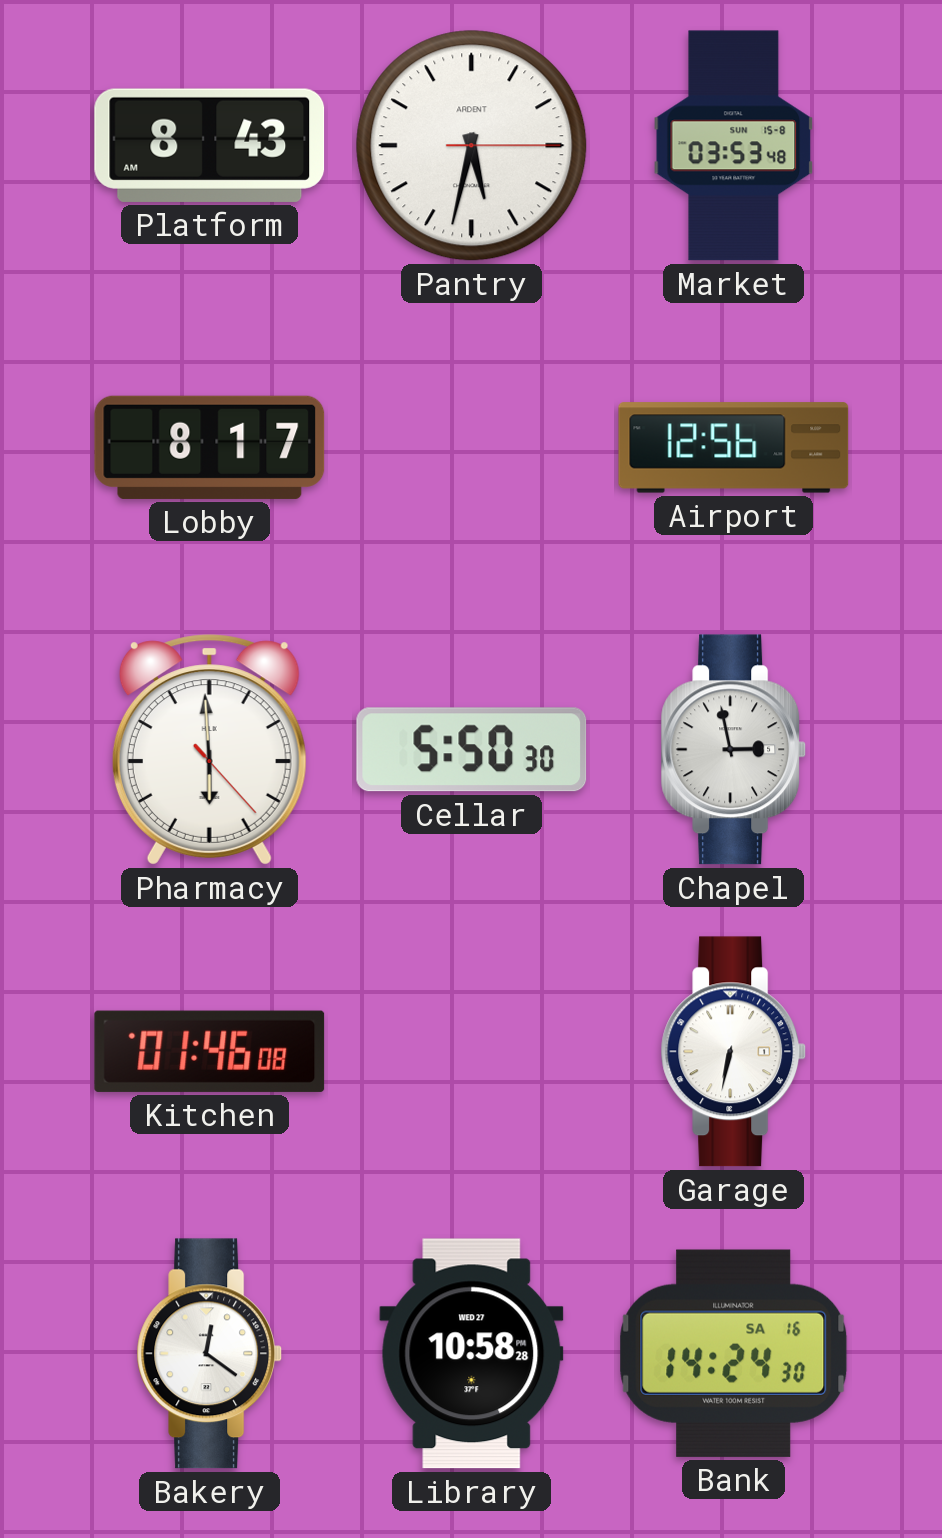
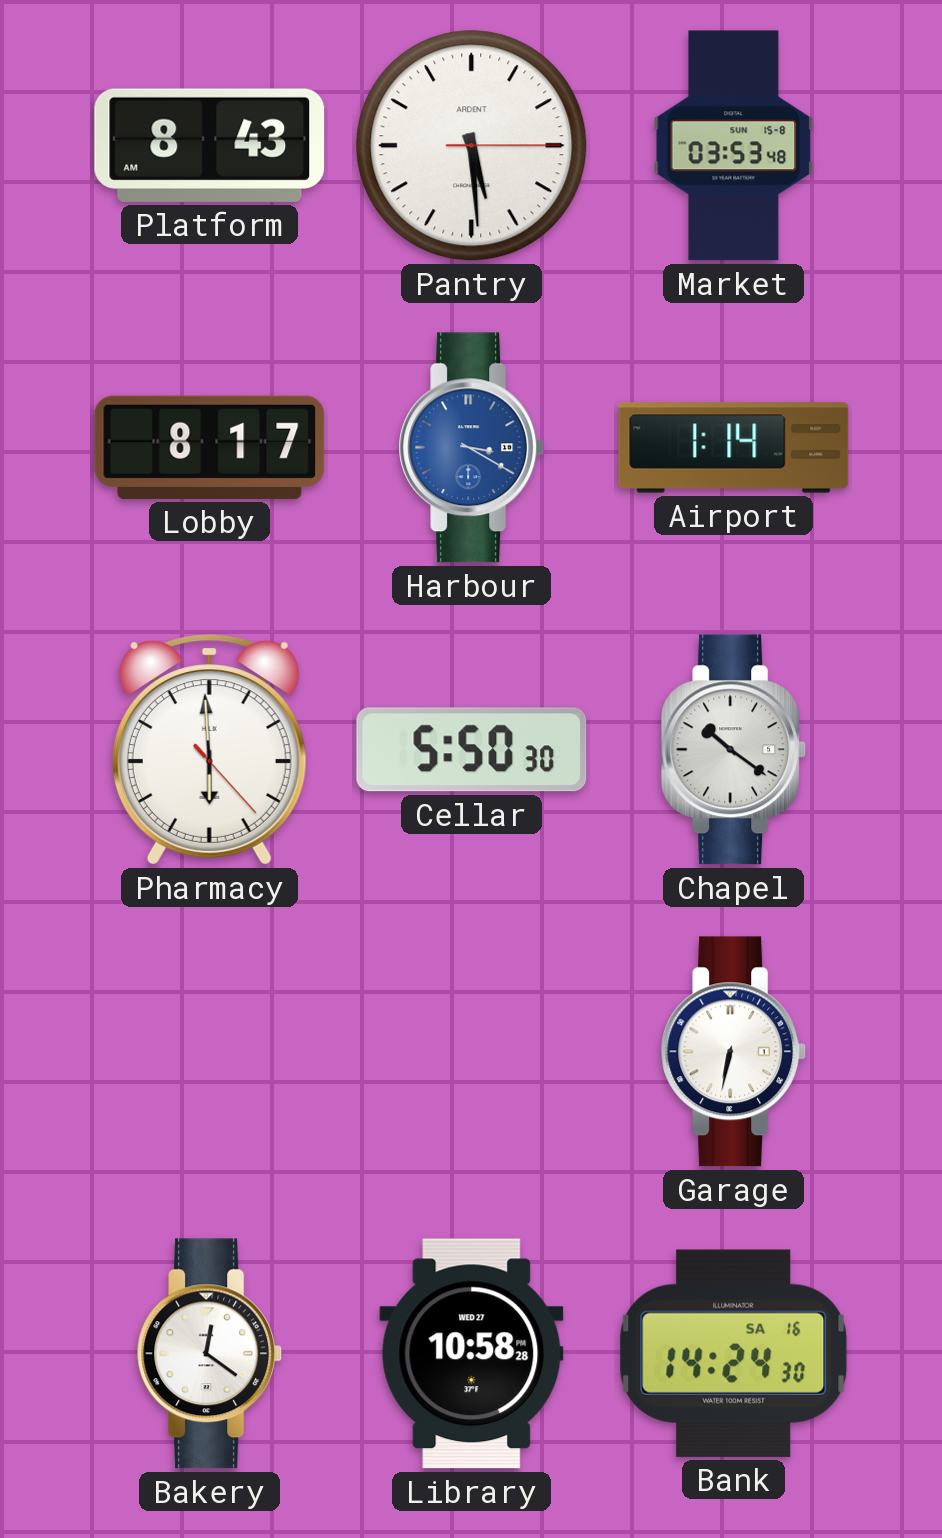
Pantry: 5:32 -> 5:29
Harbour: none -> 3:20
Airport: 12:56 -> 1:14
Chapel: 2:58 -> 10:21
Kitchen: 01:46 -> none
